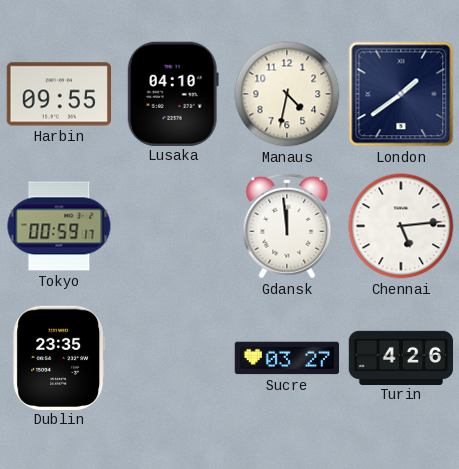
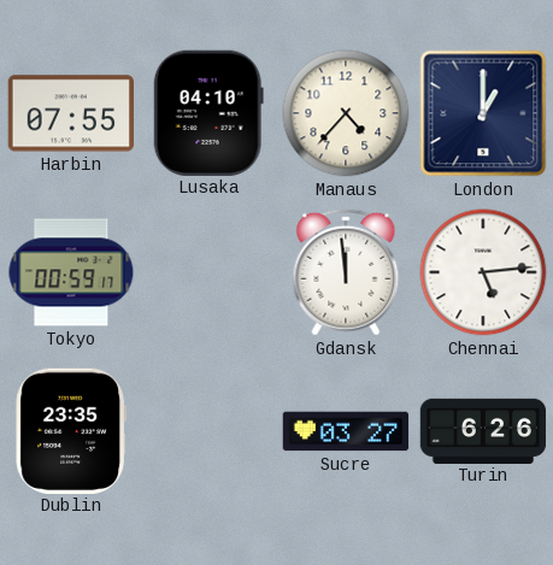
Harbin: 09:55 -> 07:55
Manaus: 4:32 -> 4:37
London: 1:39 -> 1:00
Turin: 4:26 -> 6:26
